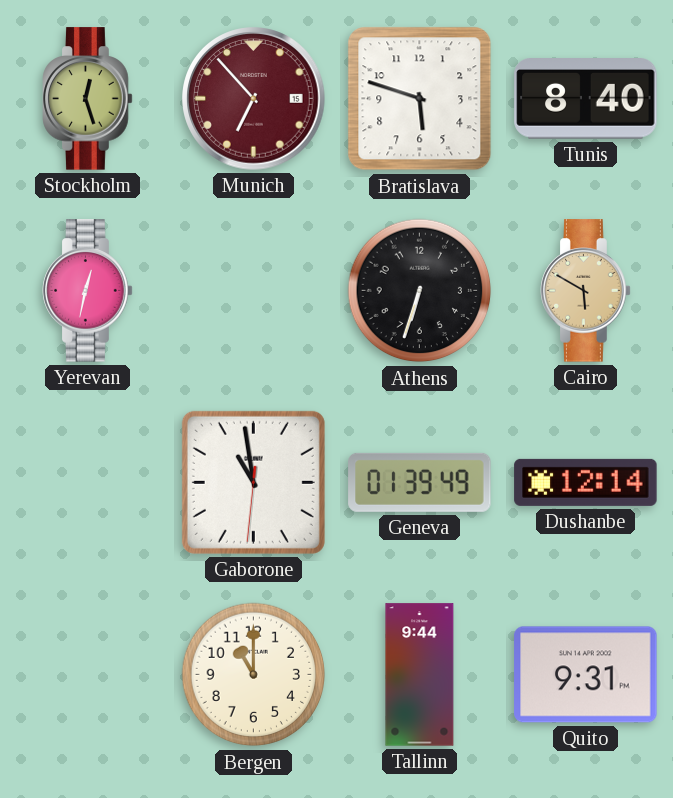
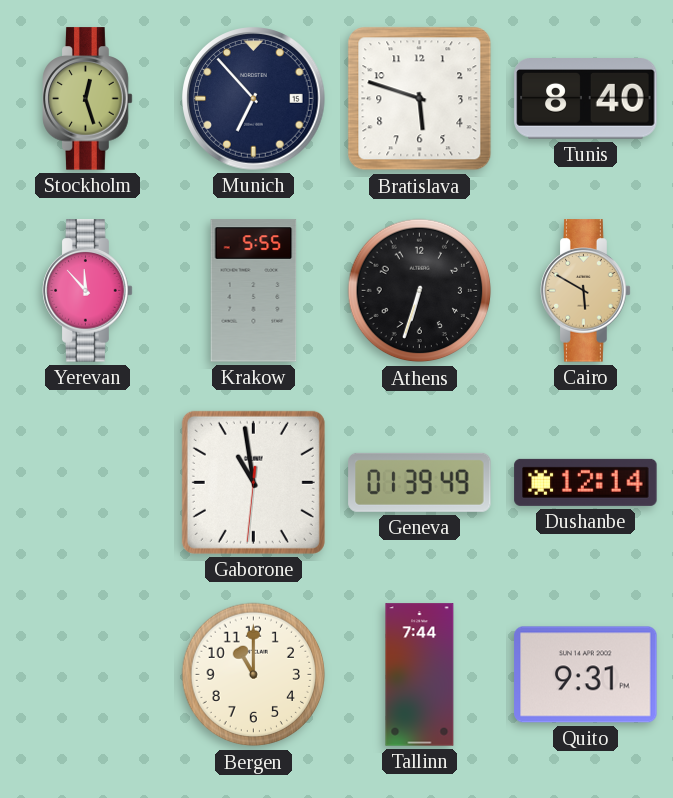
Munich dial: burgundy -> navy
Yerevan: 12:32 -> 11:53
Krakow: none -> 5:55
Tallinn: 9:44 -> 7:44
